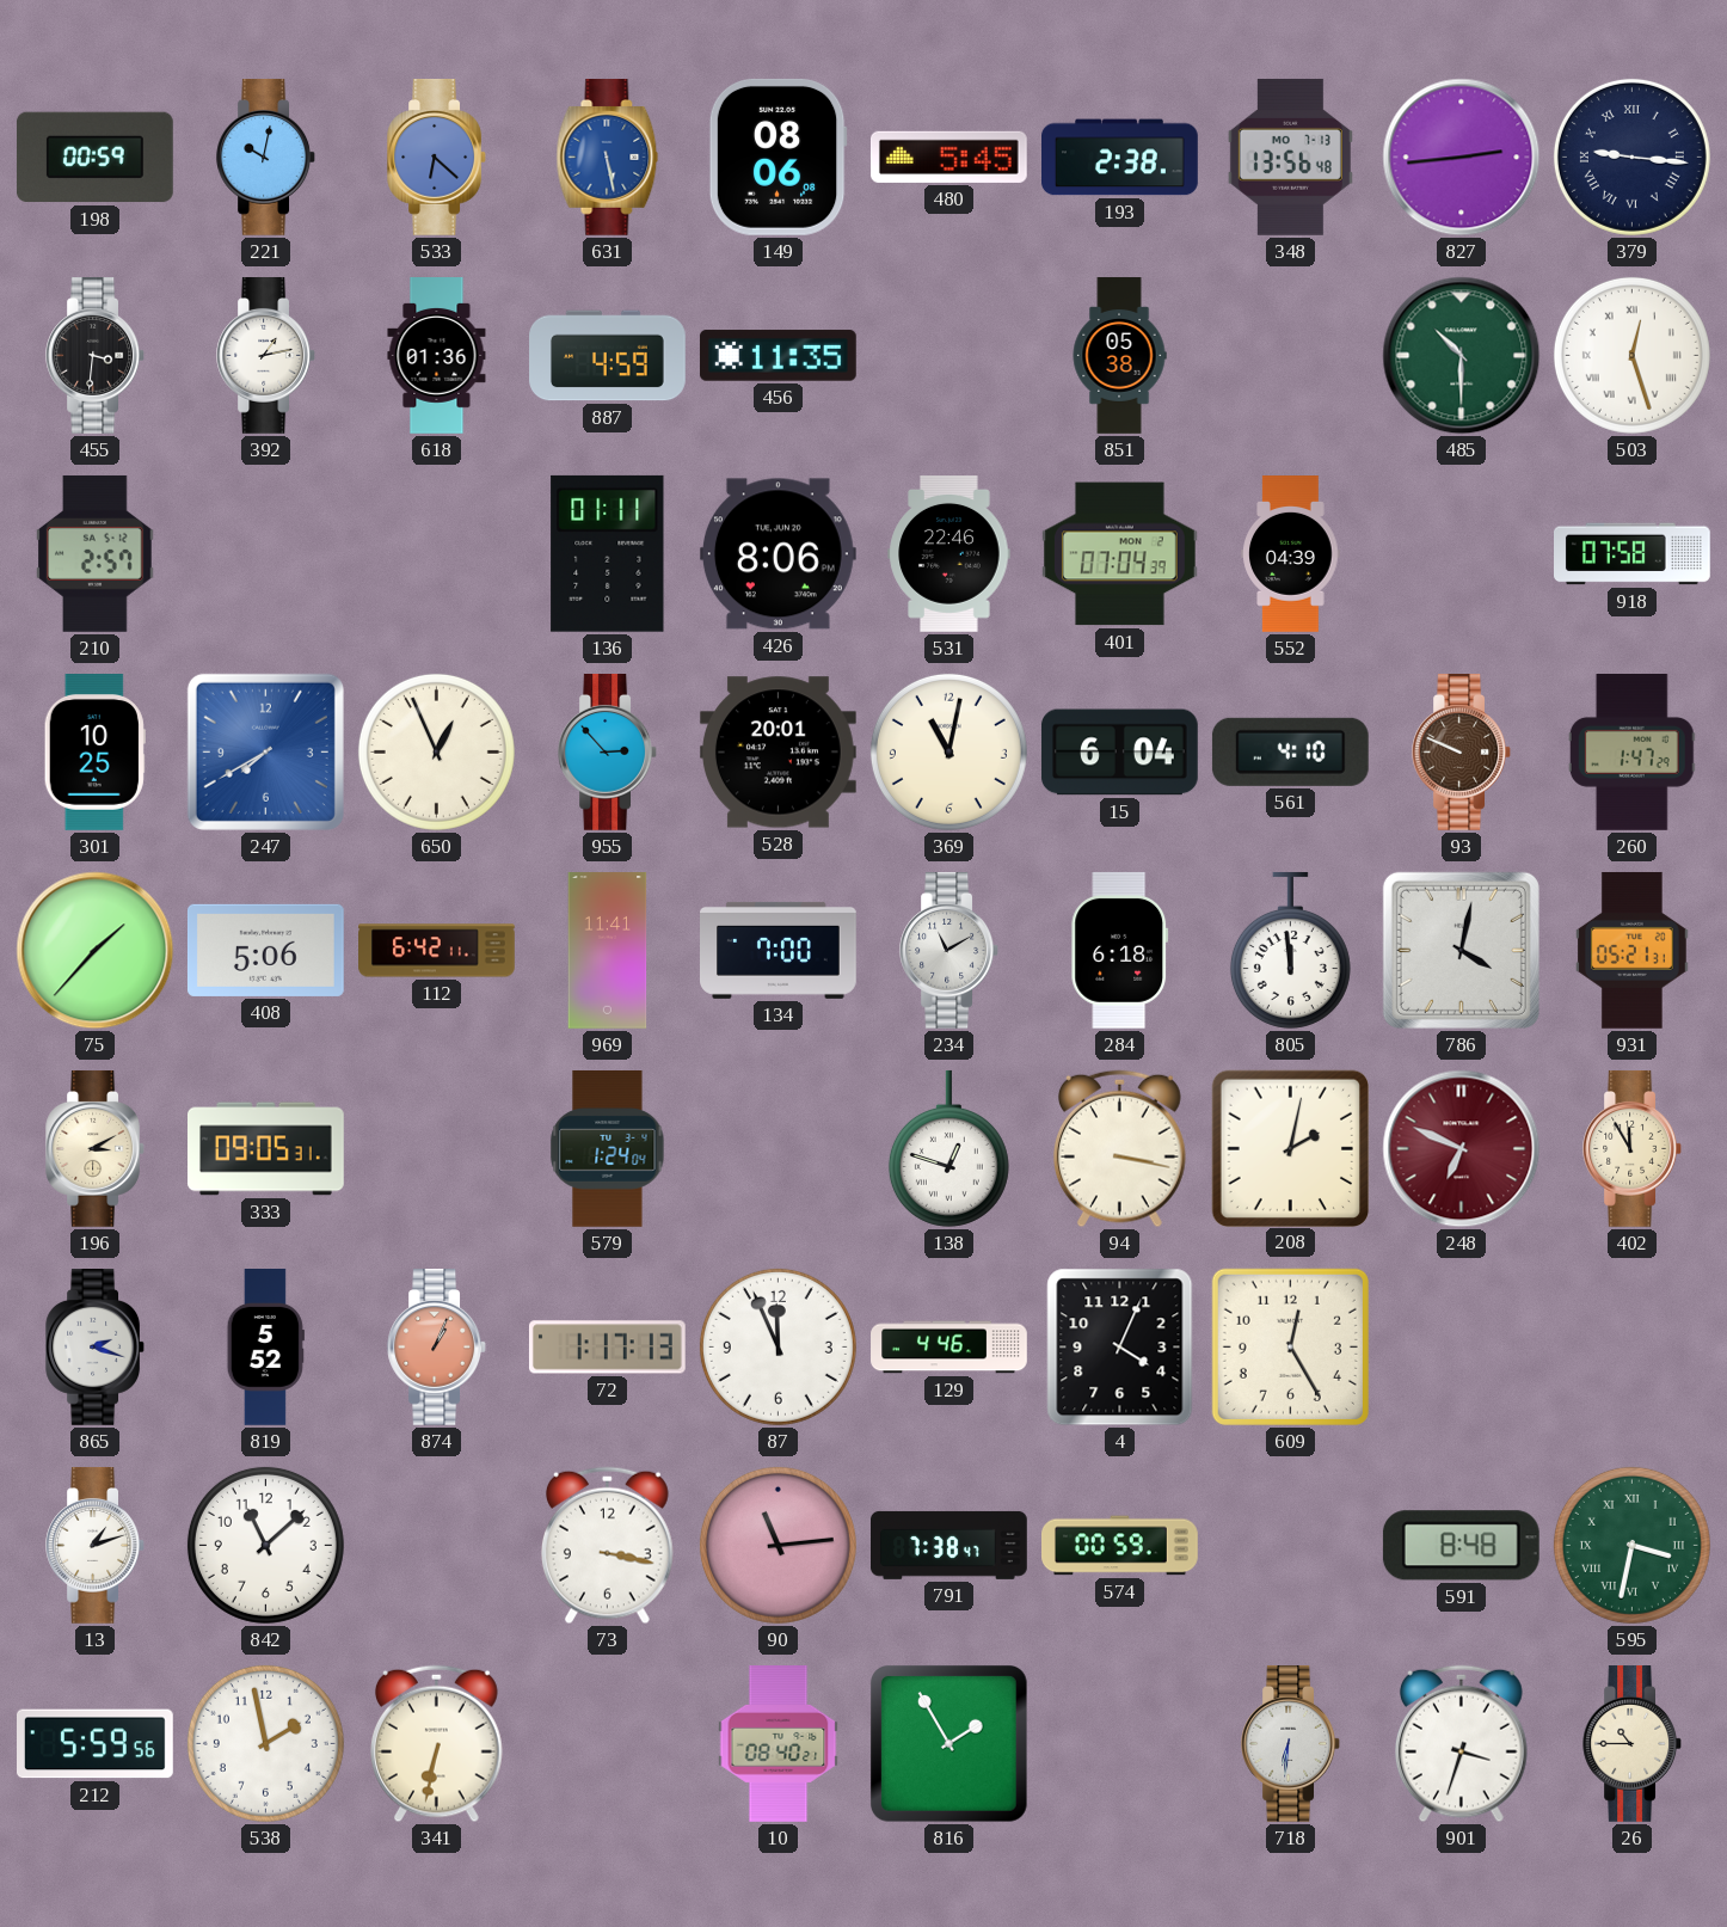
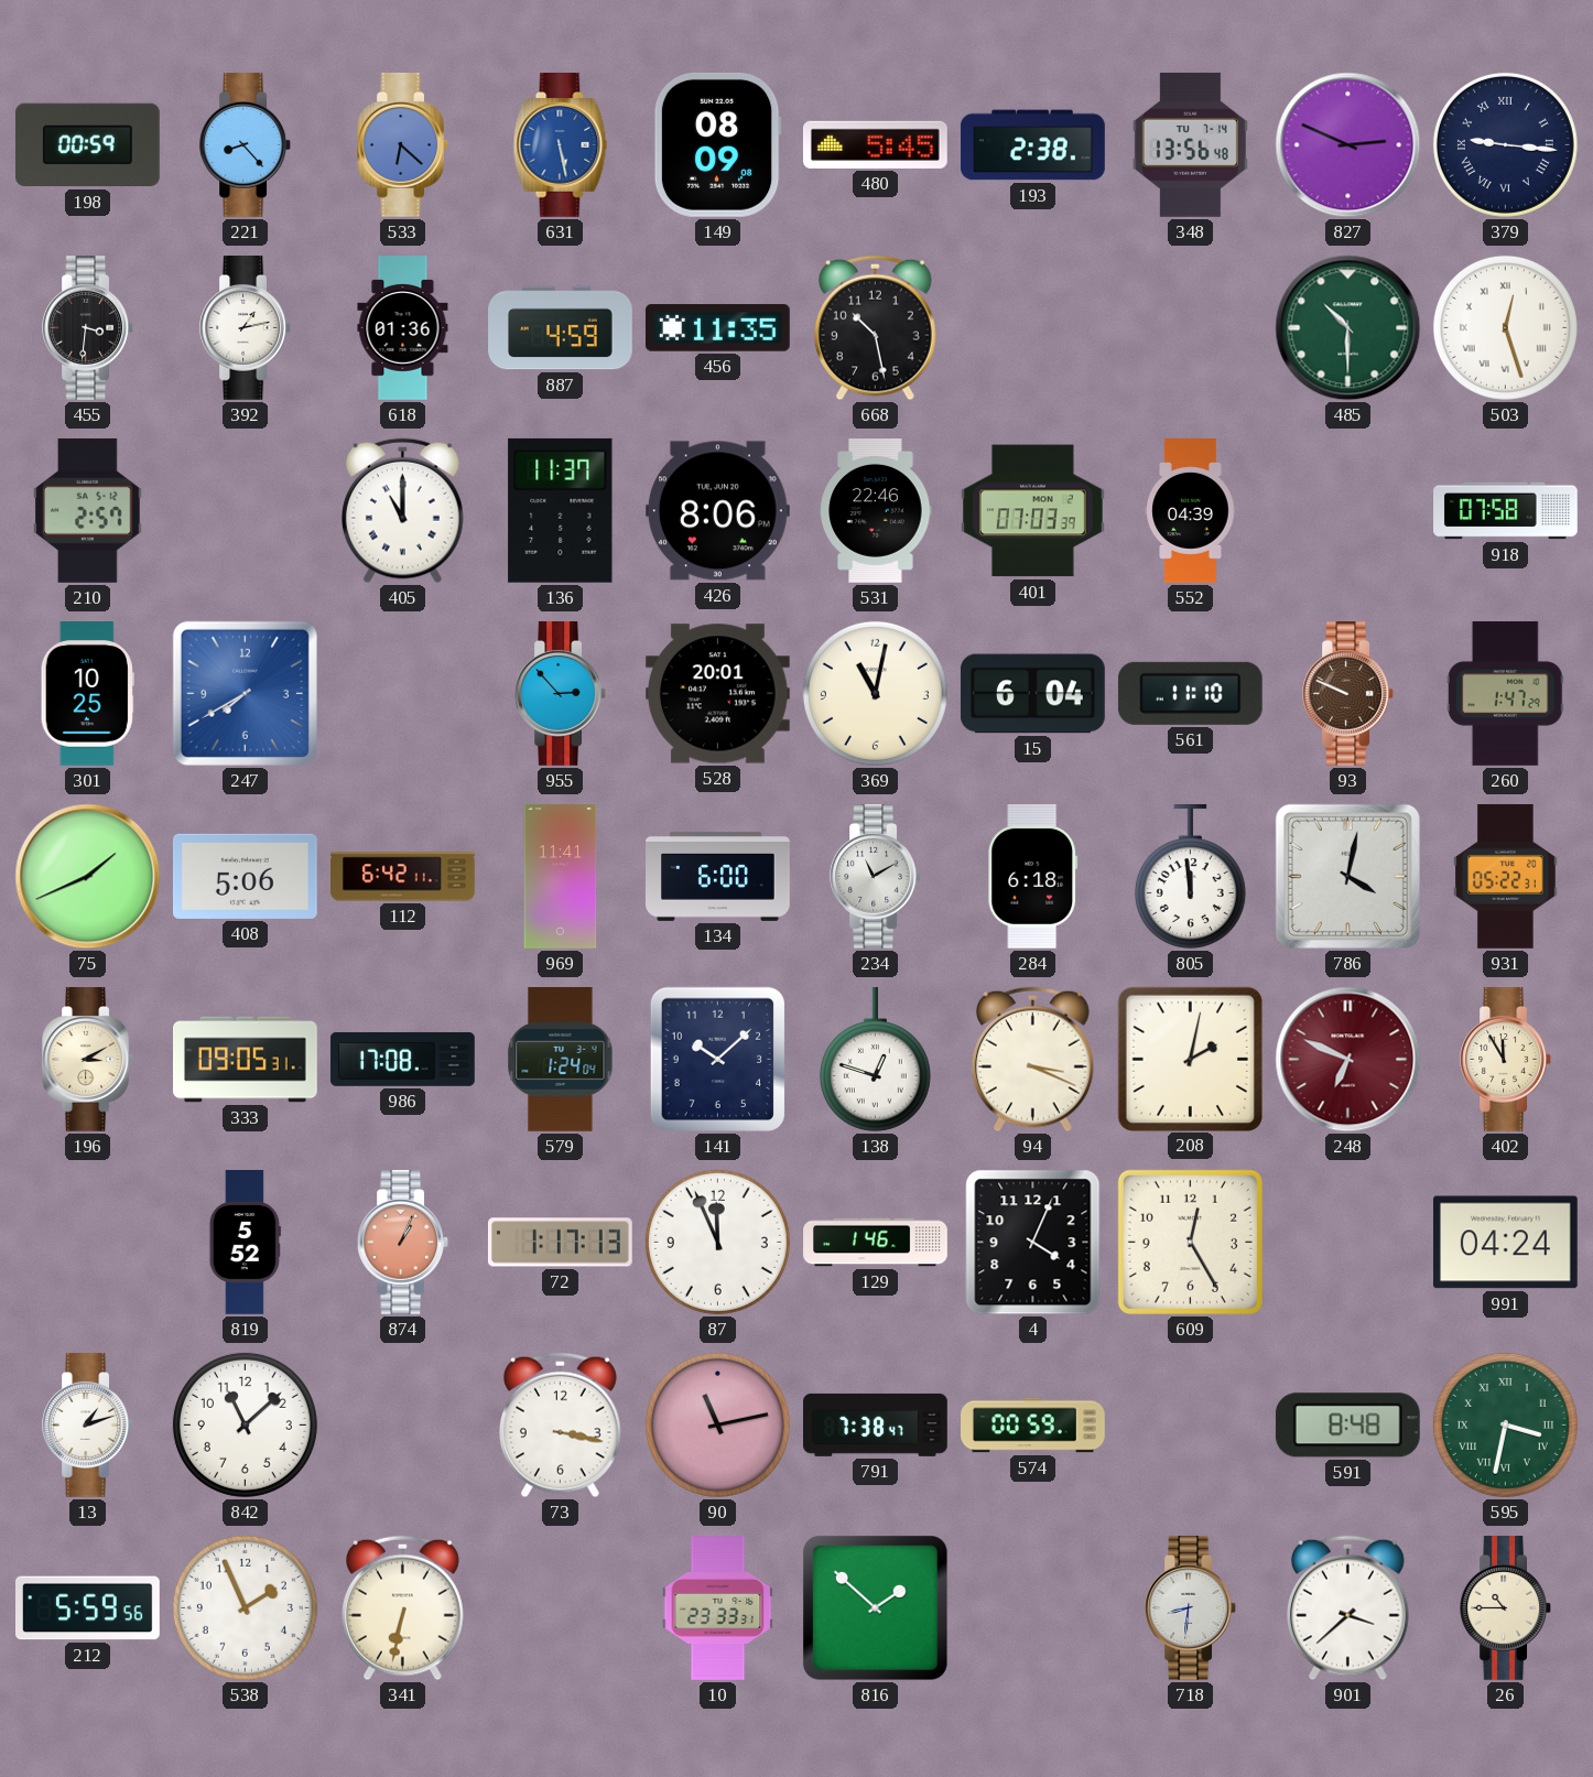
221: 10:02 -> 8:23
149: 08:06 -> 08:09
348 date: MO 7-13 -> TU 7-14
827: 2:44 -> 2:49
668: none -> 10:28
851: 05:38 -> none
405: none -> 11:00
136: 01:11 -> 11:37
401: 07:04 -> 07:03
650: 12:56 -> none
561: 4:10 -> 11:10
75: 1:37 -> 1:41
134: 7:00 -> 6:00
931: 05:21 -> 05:22
986: none -> 17:08
141: none -> 10:08
94: 3:17 -> 3:19
865: 2:18 -> none
129: 4:46 -> 1:46
991: none -> 04:24
90: 11:14 -> 11:13
538: 1:58 -> 1:56
10: 08:40 -> 23:33
816: 1:55 -> 1:52
718: 6:31 -> 8:31
901: 3:33 -> 3:38
